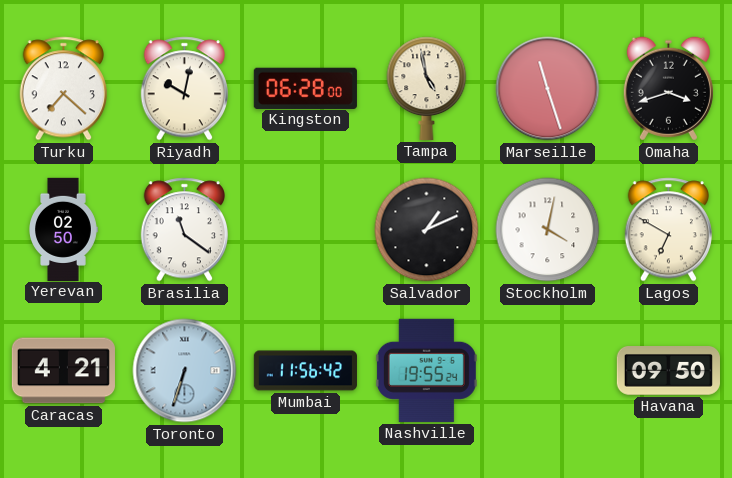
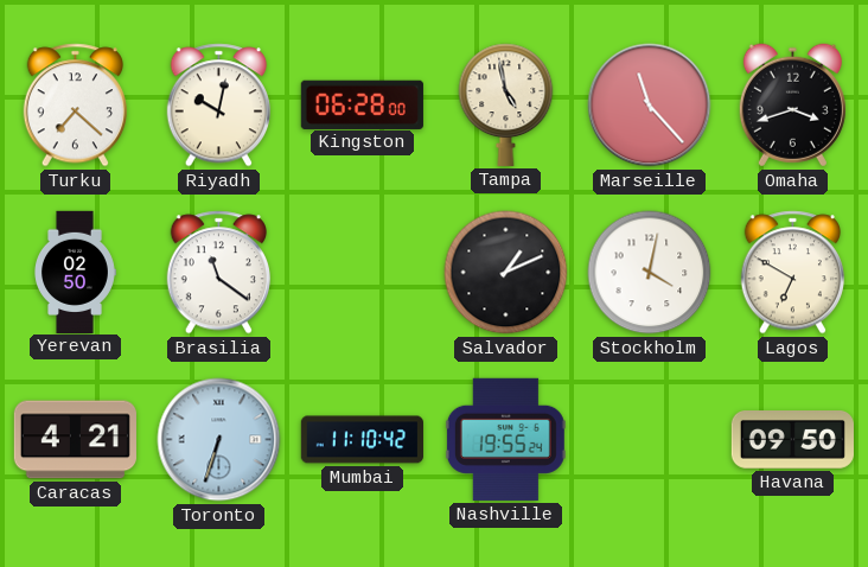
Marseille: 11:27 -> 11:23
Mumbai: 11:56 -> 11:10
